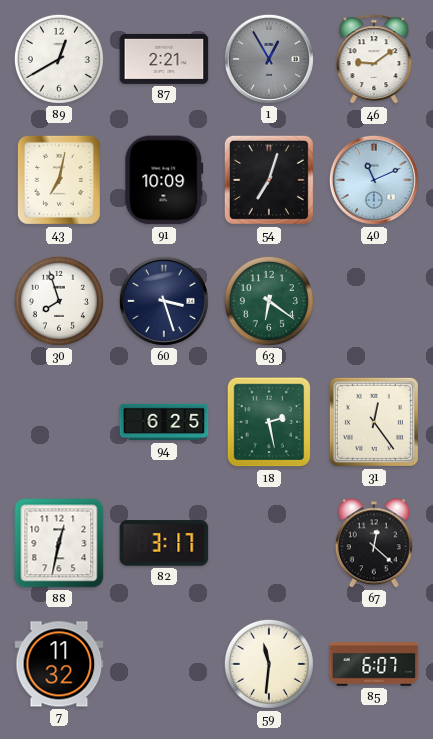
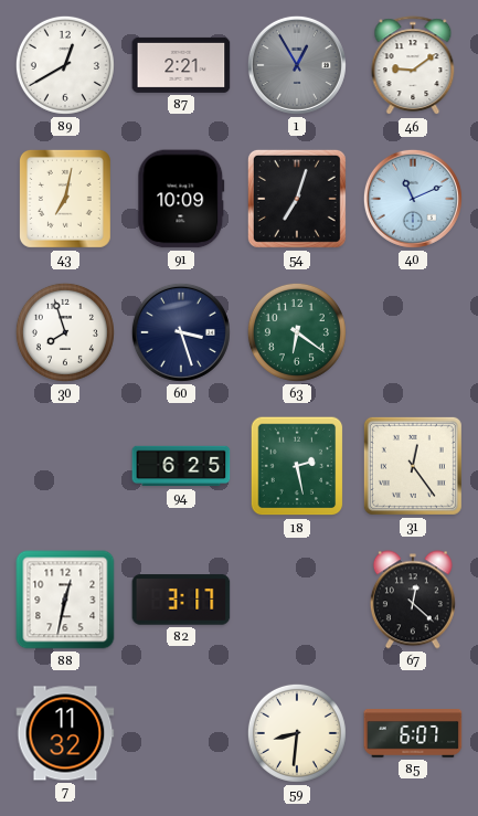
59: 11:31 -> 8:31
